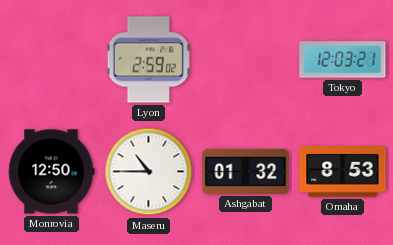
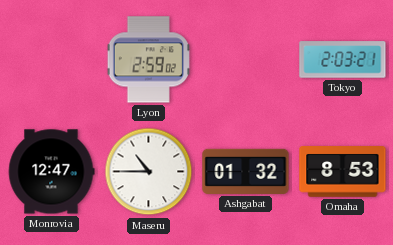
Tokyo: 12:03 -> 2:03
Monrovia: 12:50 -> 12:47
